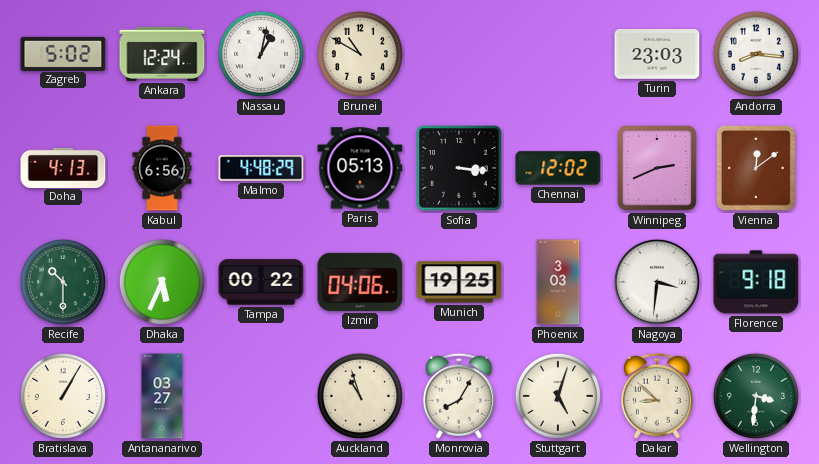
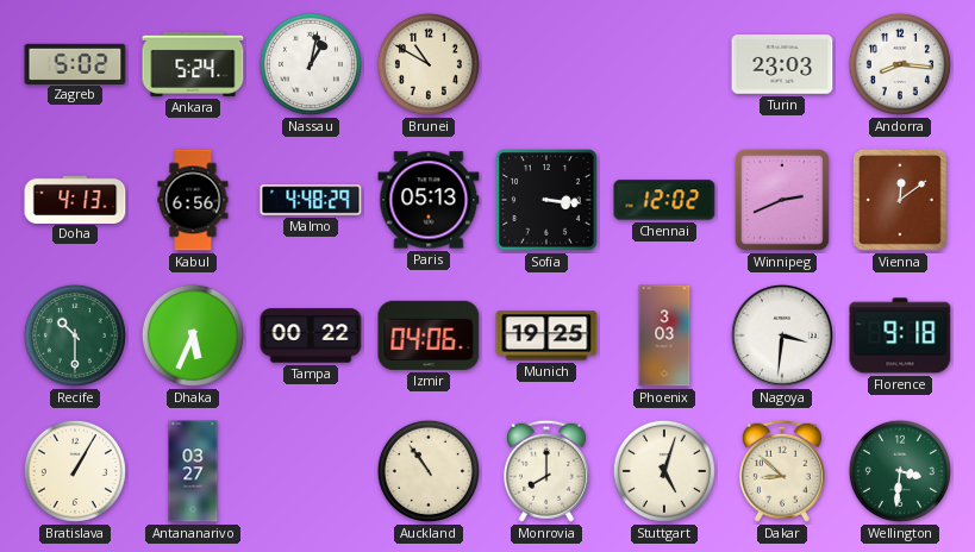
Ankara: 12:24 -> 5:24
Auckland: 10:57 -> 10:54
Monrovia: 8:05 -> 8:00
